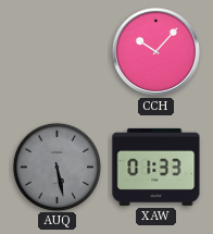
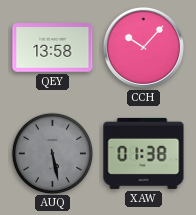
QEY: none -> 13:58
XAW: 01:33 -> 01:38
